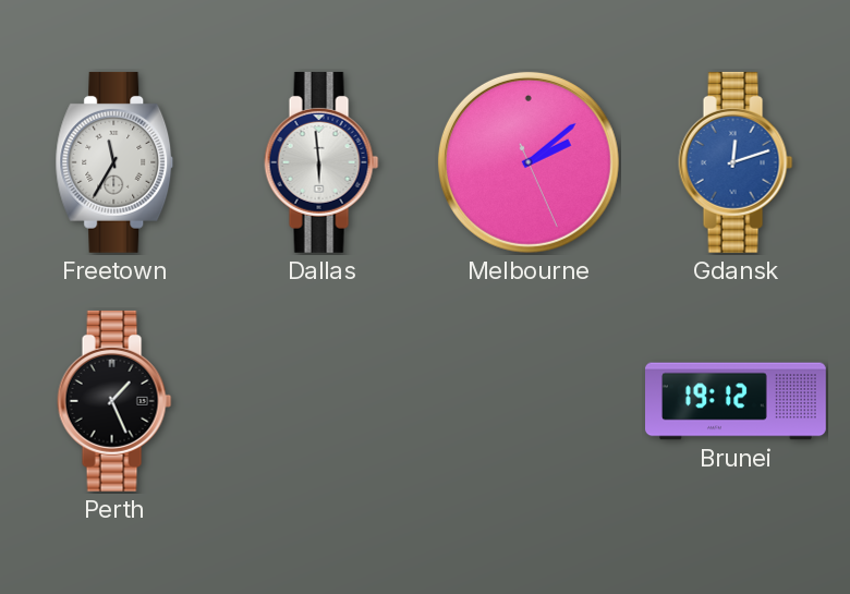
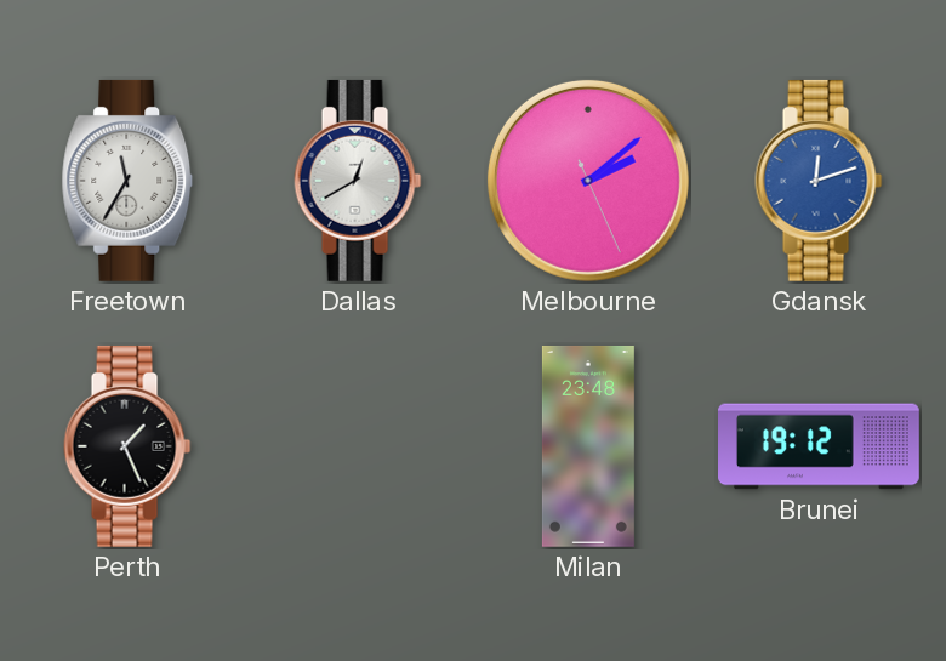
Dallas: 5:59 -> 12:40
Milan: none -> 23:48
